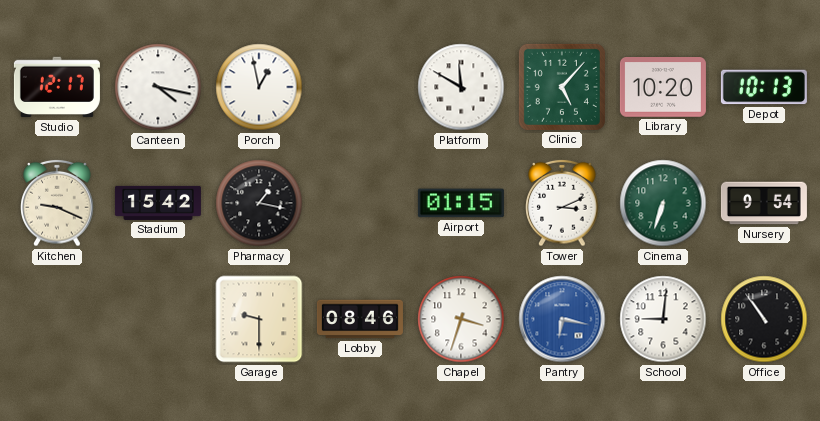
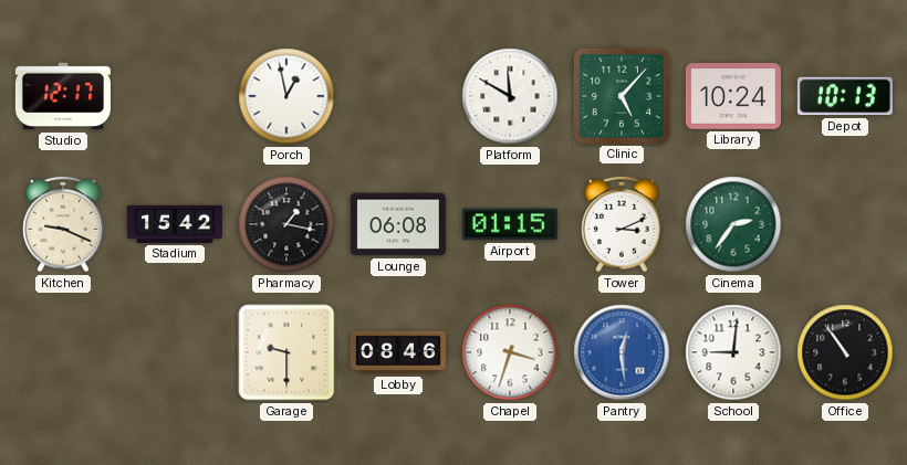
Canteen: 4:17 -> none
Library: 10:20 -> 10:24
Lounge: none -> 06:08
Cinema: 6:33 -> 2:36
Nursery: 9:54 -> none
Pantry: 6:17 -> 12:29
